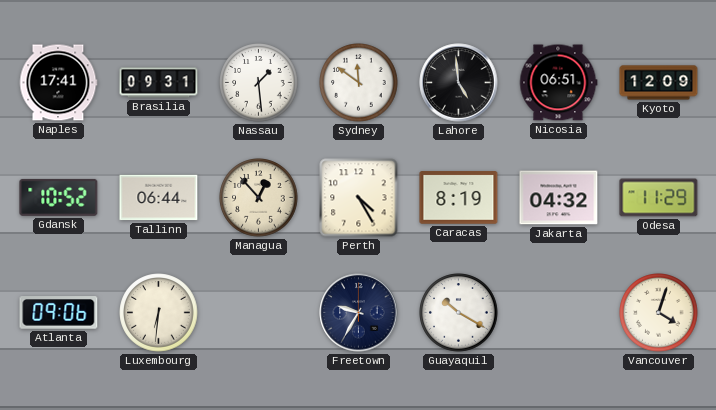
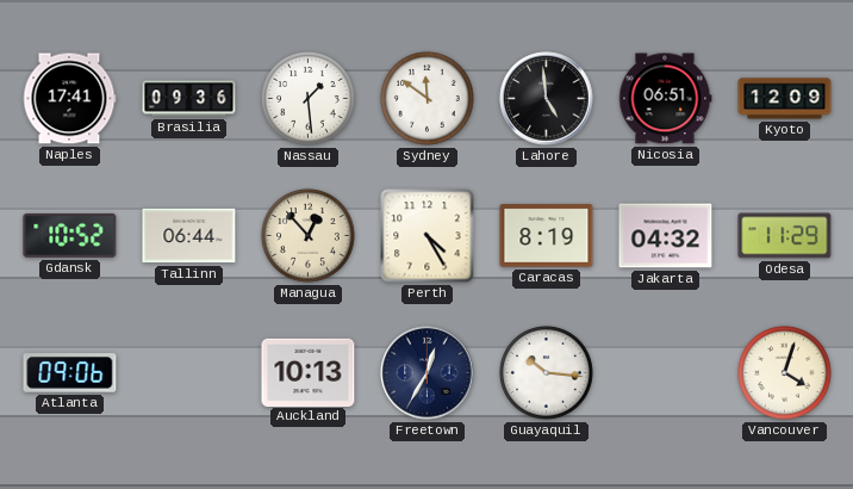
Brasilia: 09:31 -> 09:36
Luxembourg: 6:31 -> none
Auckland: none -> 10:13
Freetown: 9:35 -> 12:35
Guayaquil: 10:20 -> 10:16
